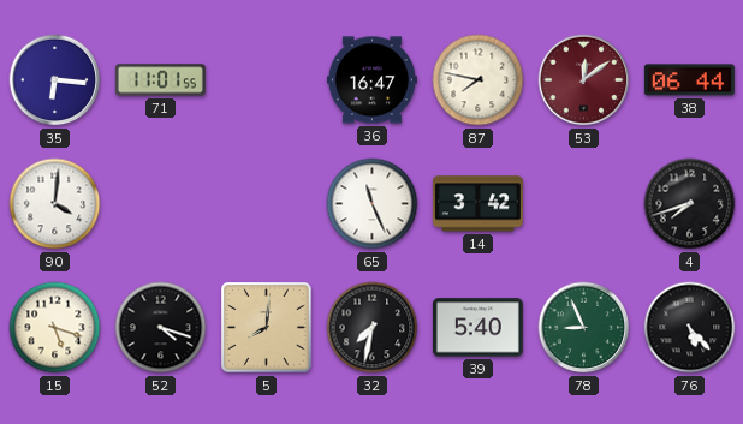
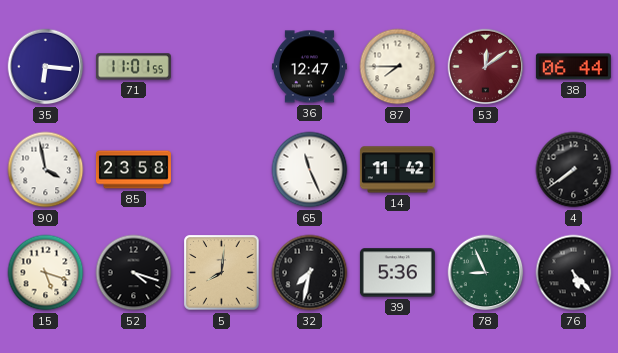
36: 16:47 -> 12:47
87: 7:47 -> 7:45
90: 4:01 -> 3:58
85: none -> 23:58
14: 3:42 -> 11:42
4: 7:42 -> 7:39
39: 5:40 -> 5:36
